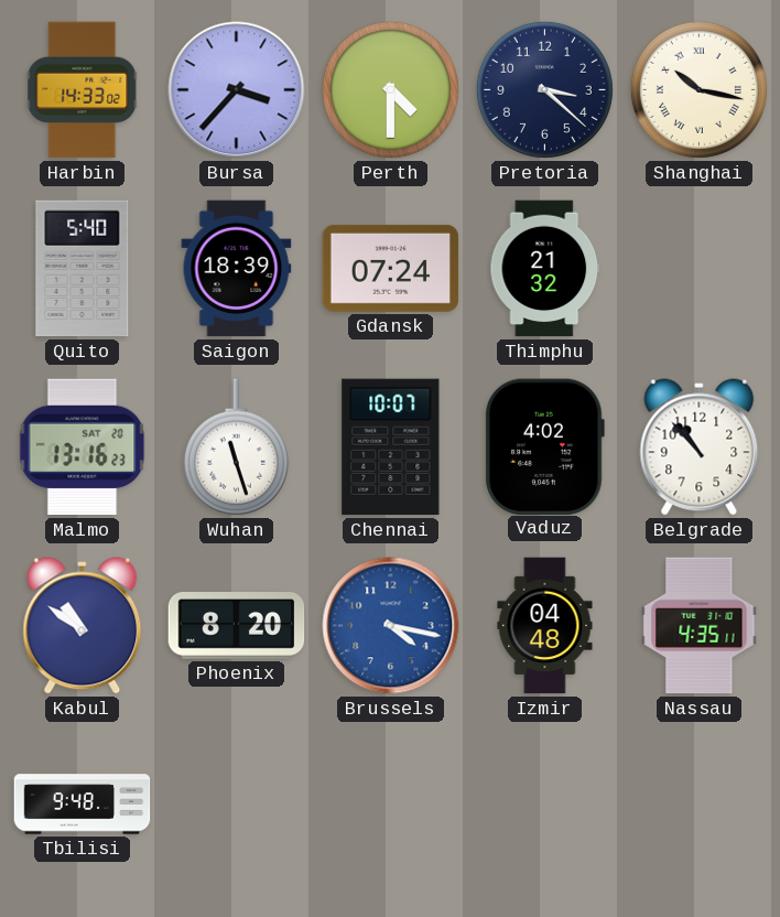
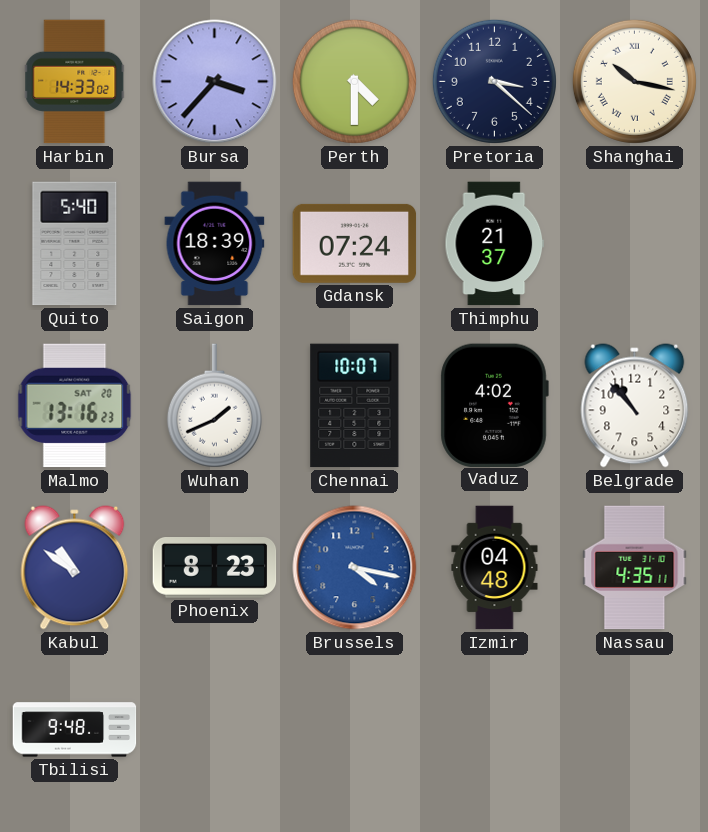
Thimphu: 21:32 -> 21:37
Wuhan: 11:27 -> 1:41
Phoenix: 8:20 -> 8:23
